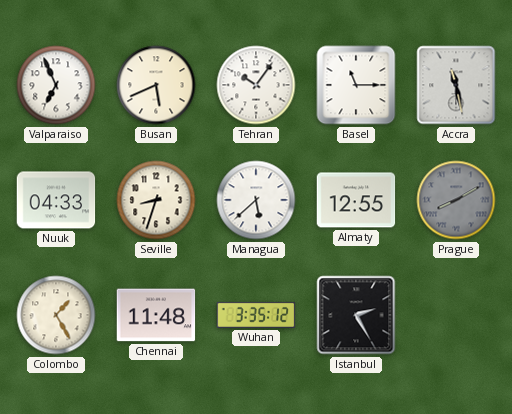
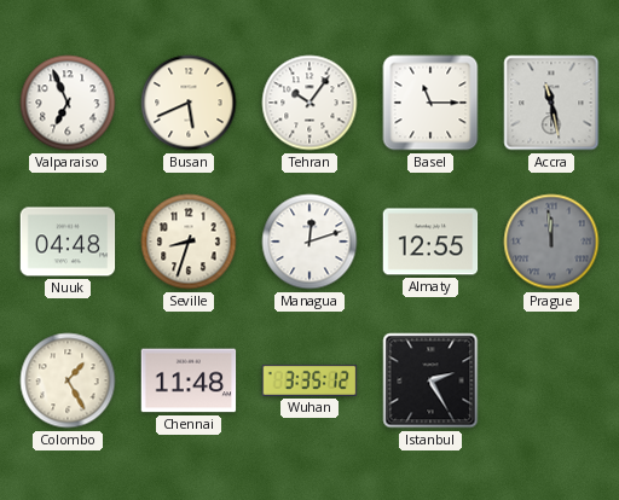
Nuuk: 04:33 -> 04:48
Managua: 5:38 -> 12:12
Prague: 8:10 -> 11:59
